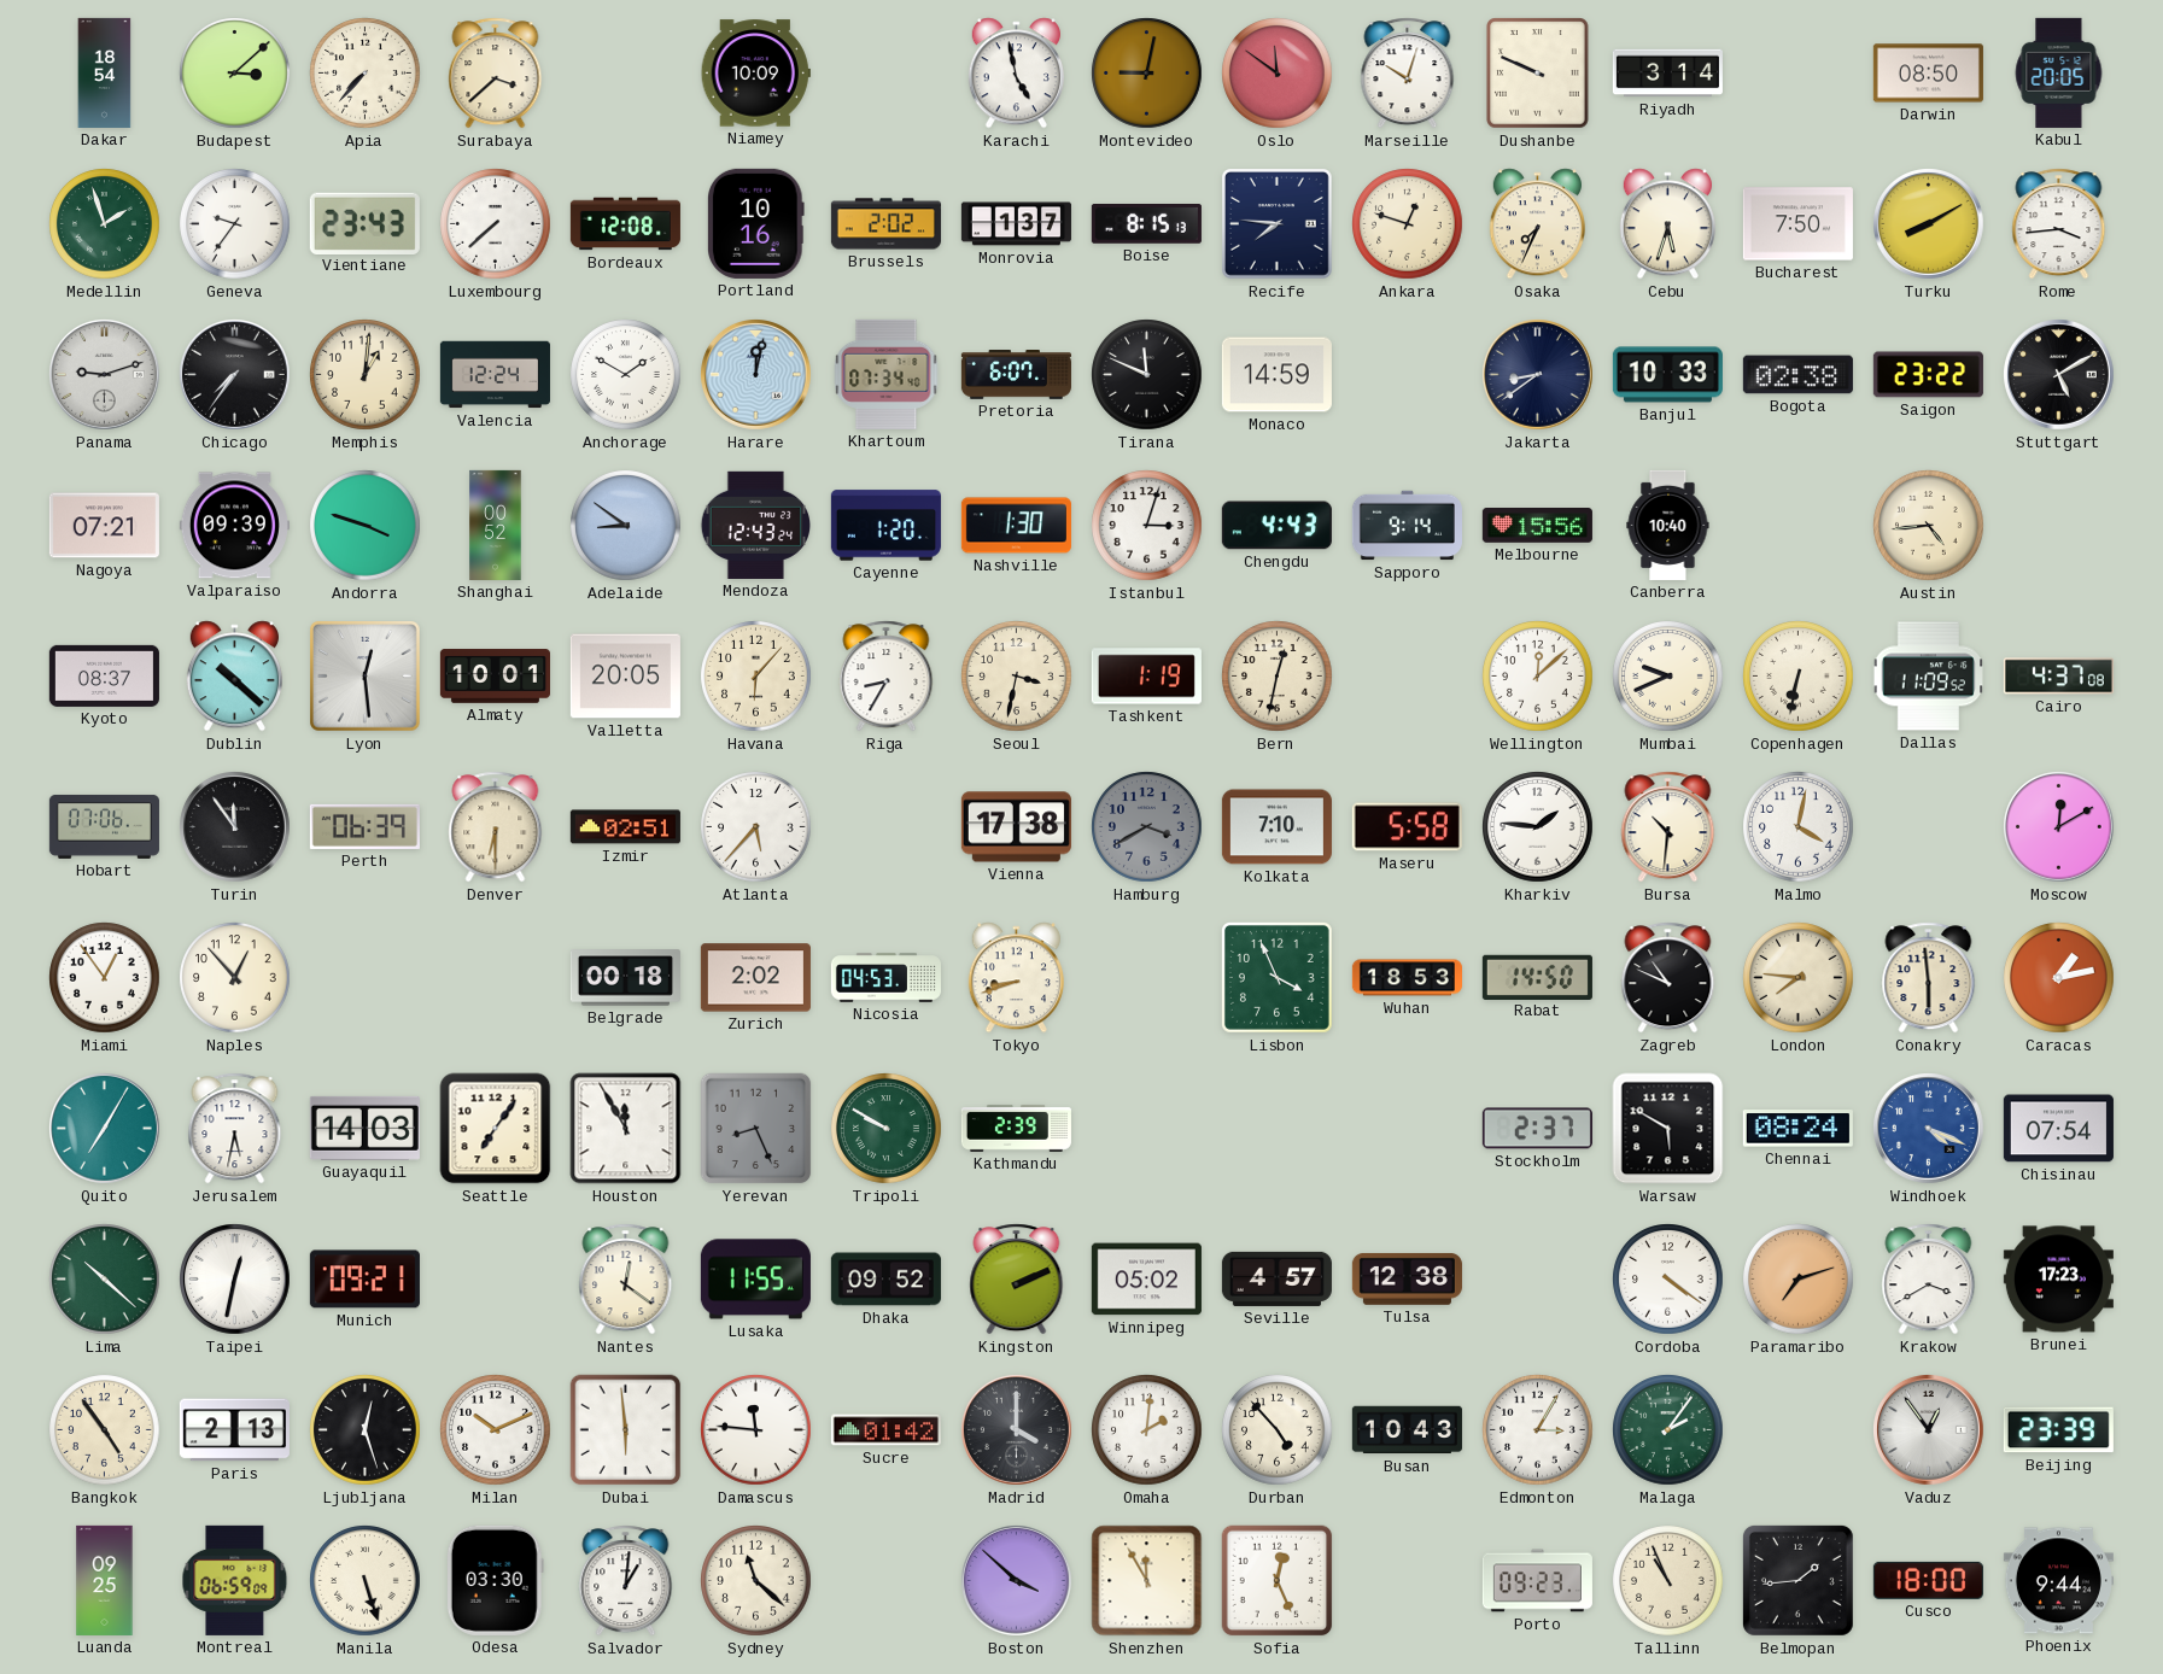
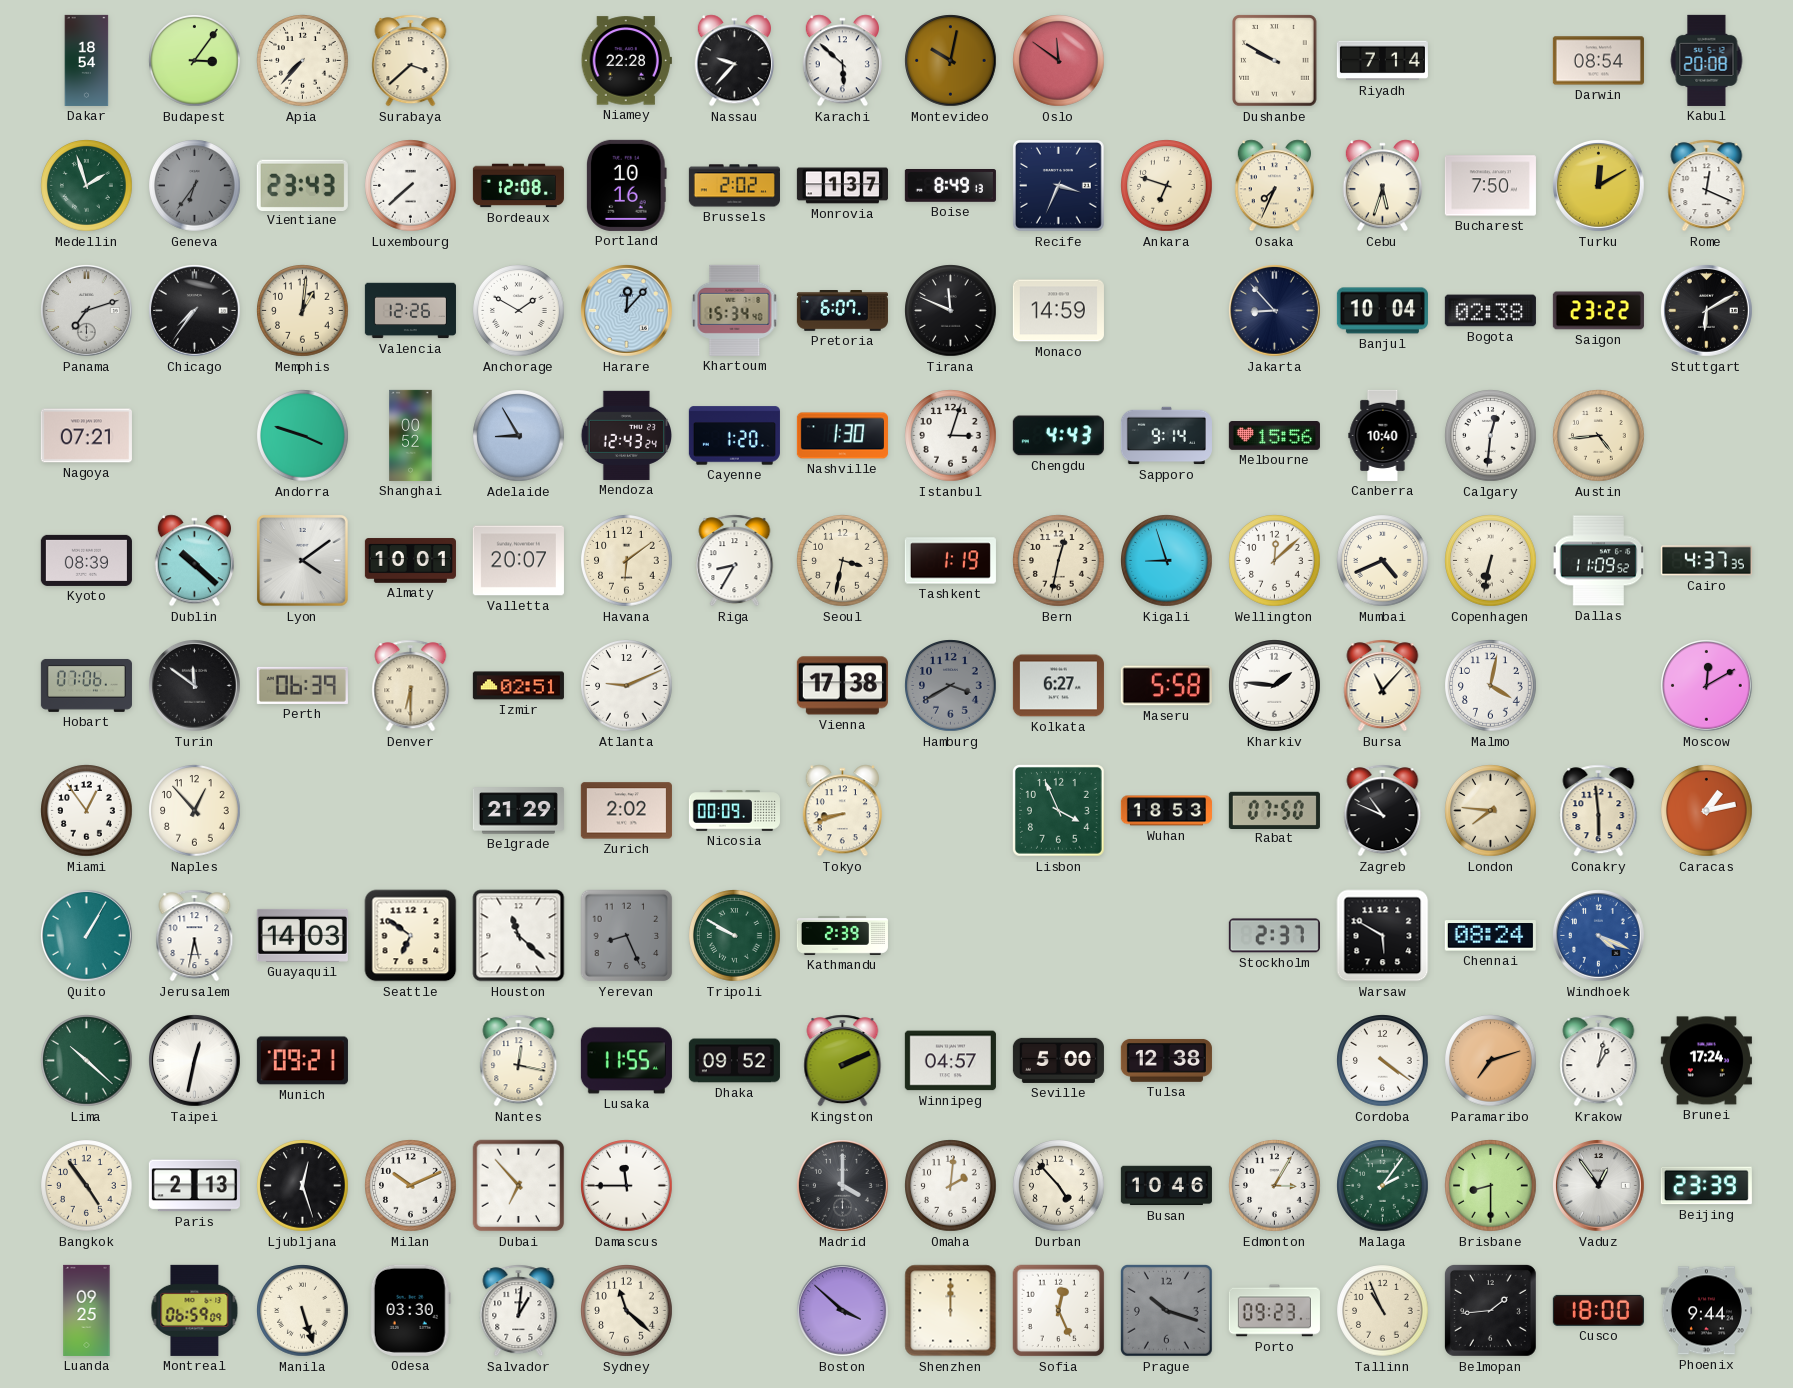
Budapest: 3:08 -> 3:06
Niamey: 10:09 -> 22:28
Nassau: none -> 9:37
Karachi: 4:58 -> 5:52
Montevideo: 9:02 -> 10:02
Marseille: 10:03 -> none
Dushanbe: 9:49 -> 9:50
Riyadh: 3:14 -> 7:14
Darwin: 08:50 -> 08:54
Kabul: 20:05 -> 20:08
Geneva: 9:36 -> 6:36
Geneva dial: white -> grey
Boise: 8:15 -> 8:49
Recife: 7:46 -> 3:34
Ankara: 12:48 -> 6:48
Turku: 8:10 -> 12:10
Rome: 3:44 -> 12:19
Panama: 9:12 -> 7:12
Valencia: 12:24 -> 12:26
Harare: 12:02 -> 12:07
Khartoum: 07:34 -> 15:34
Jakarta: 8:39 -> 8:53
Banjul: 10:33 -> 10:04
Stuttgart: 5:10 -> 6:10
Valparaiso: 09:39 -> none
Adelaide: 8:51 -> 8:55
Calgary: none -> 12:31
Kyoto: 08:37 -> 08:39
Lyon: 12:29 -> 4:09
Valletta: 20:05 -> 20:07
Havana: 6:07 -> 6:09
Kigali: none -> 8:57
Mumbai: 9:41 -> 4:41
Cairo: 4:37:08 -> 4:37:35
Turin: 11:54 -> 11:51
Atlanta: 5:37 -> 9:11
Kolkata: 7:10 -> 6:27
Bursa: 10:31 -> 11:07
Belgrade: 00:18 -> 21:29
Nicosia: 04:53 -> 00:09
Rabat: 14:50 -> 07:50
Quito: 7:05 -> 1:05
Seattle: 7:06 -> 6:51
Houston: 11:55 -> 11:22
Chisinau: 07:54 -> none
Nantes: 12:21 -> 12:17
Winnipeg: 05:02 -> 04:57
Seville: 4:57 -> 5:00
Krakow: 3:40 -> 1:02
Brunei: 17:23 -> 17:24
Dubai: 5:59 -> 6:53
Damascus: 11:46 -> 11:45
Sucre: 01:42 -> none
Busan: 10:43 -> 10:46
Brisbane: none -> 8:30
Shenzhen: 11:55 -> 12:00
Prague: none -> 10:18
